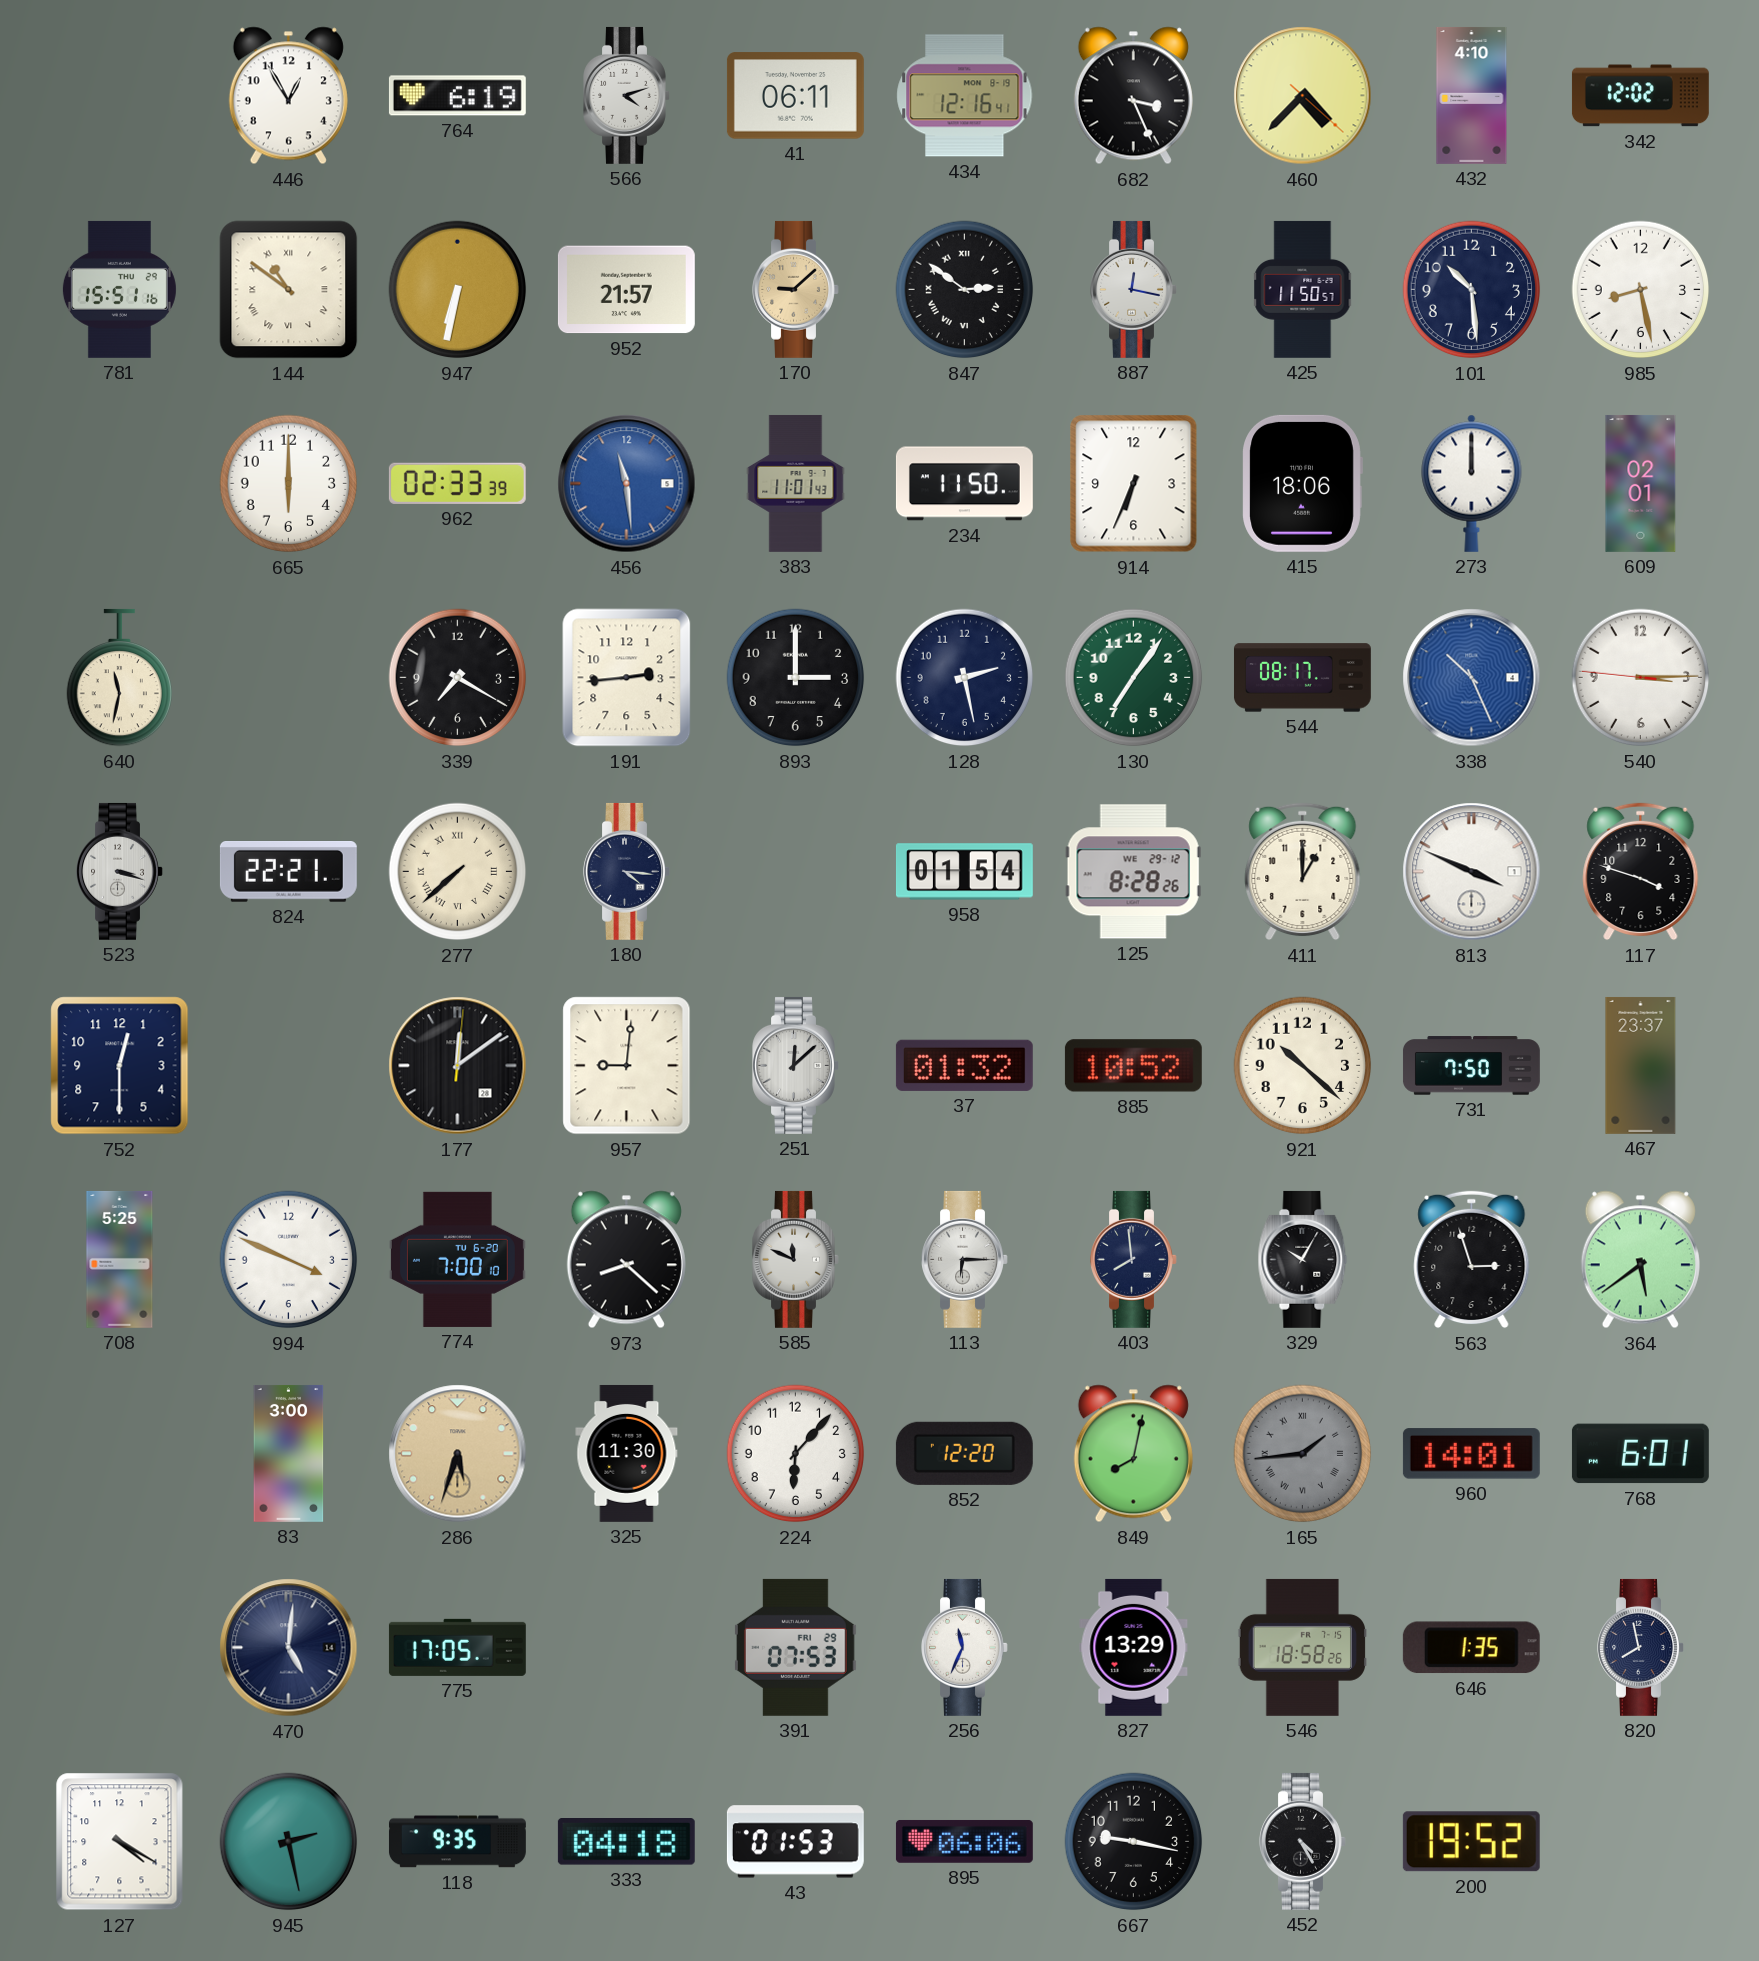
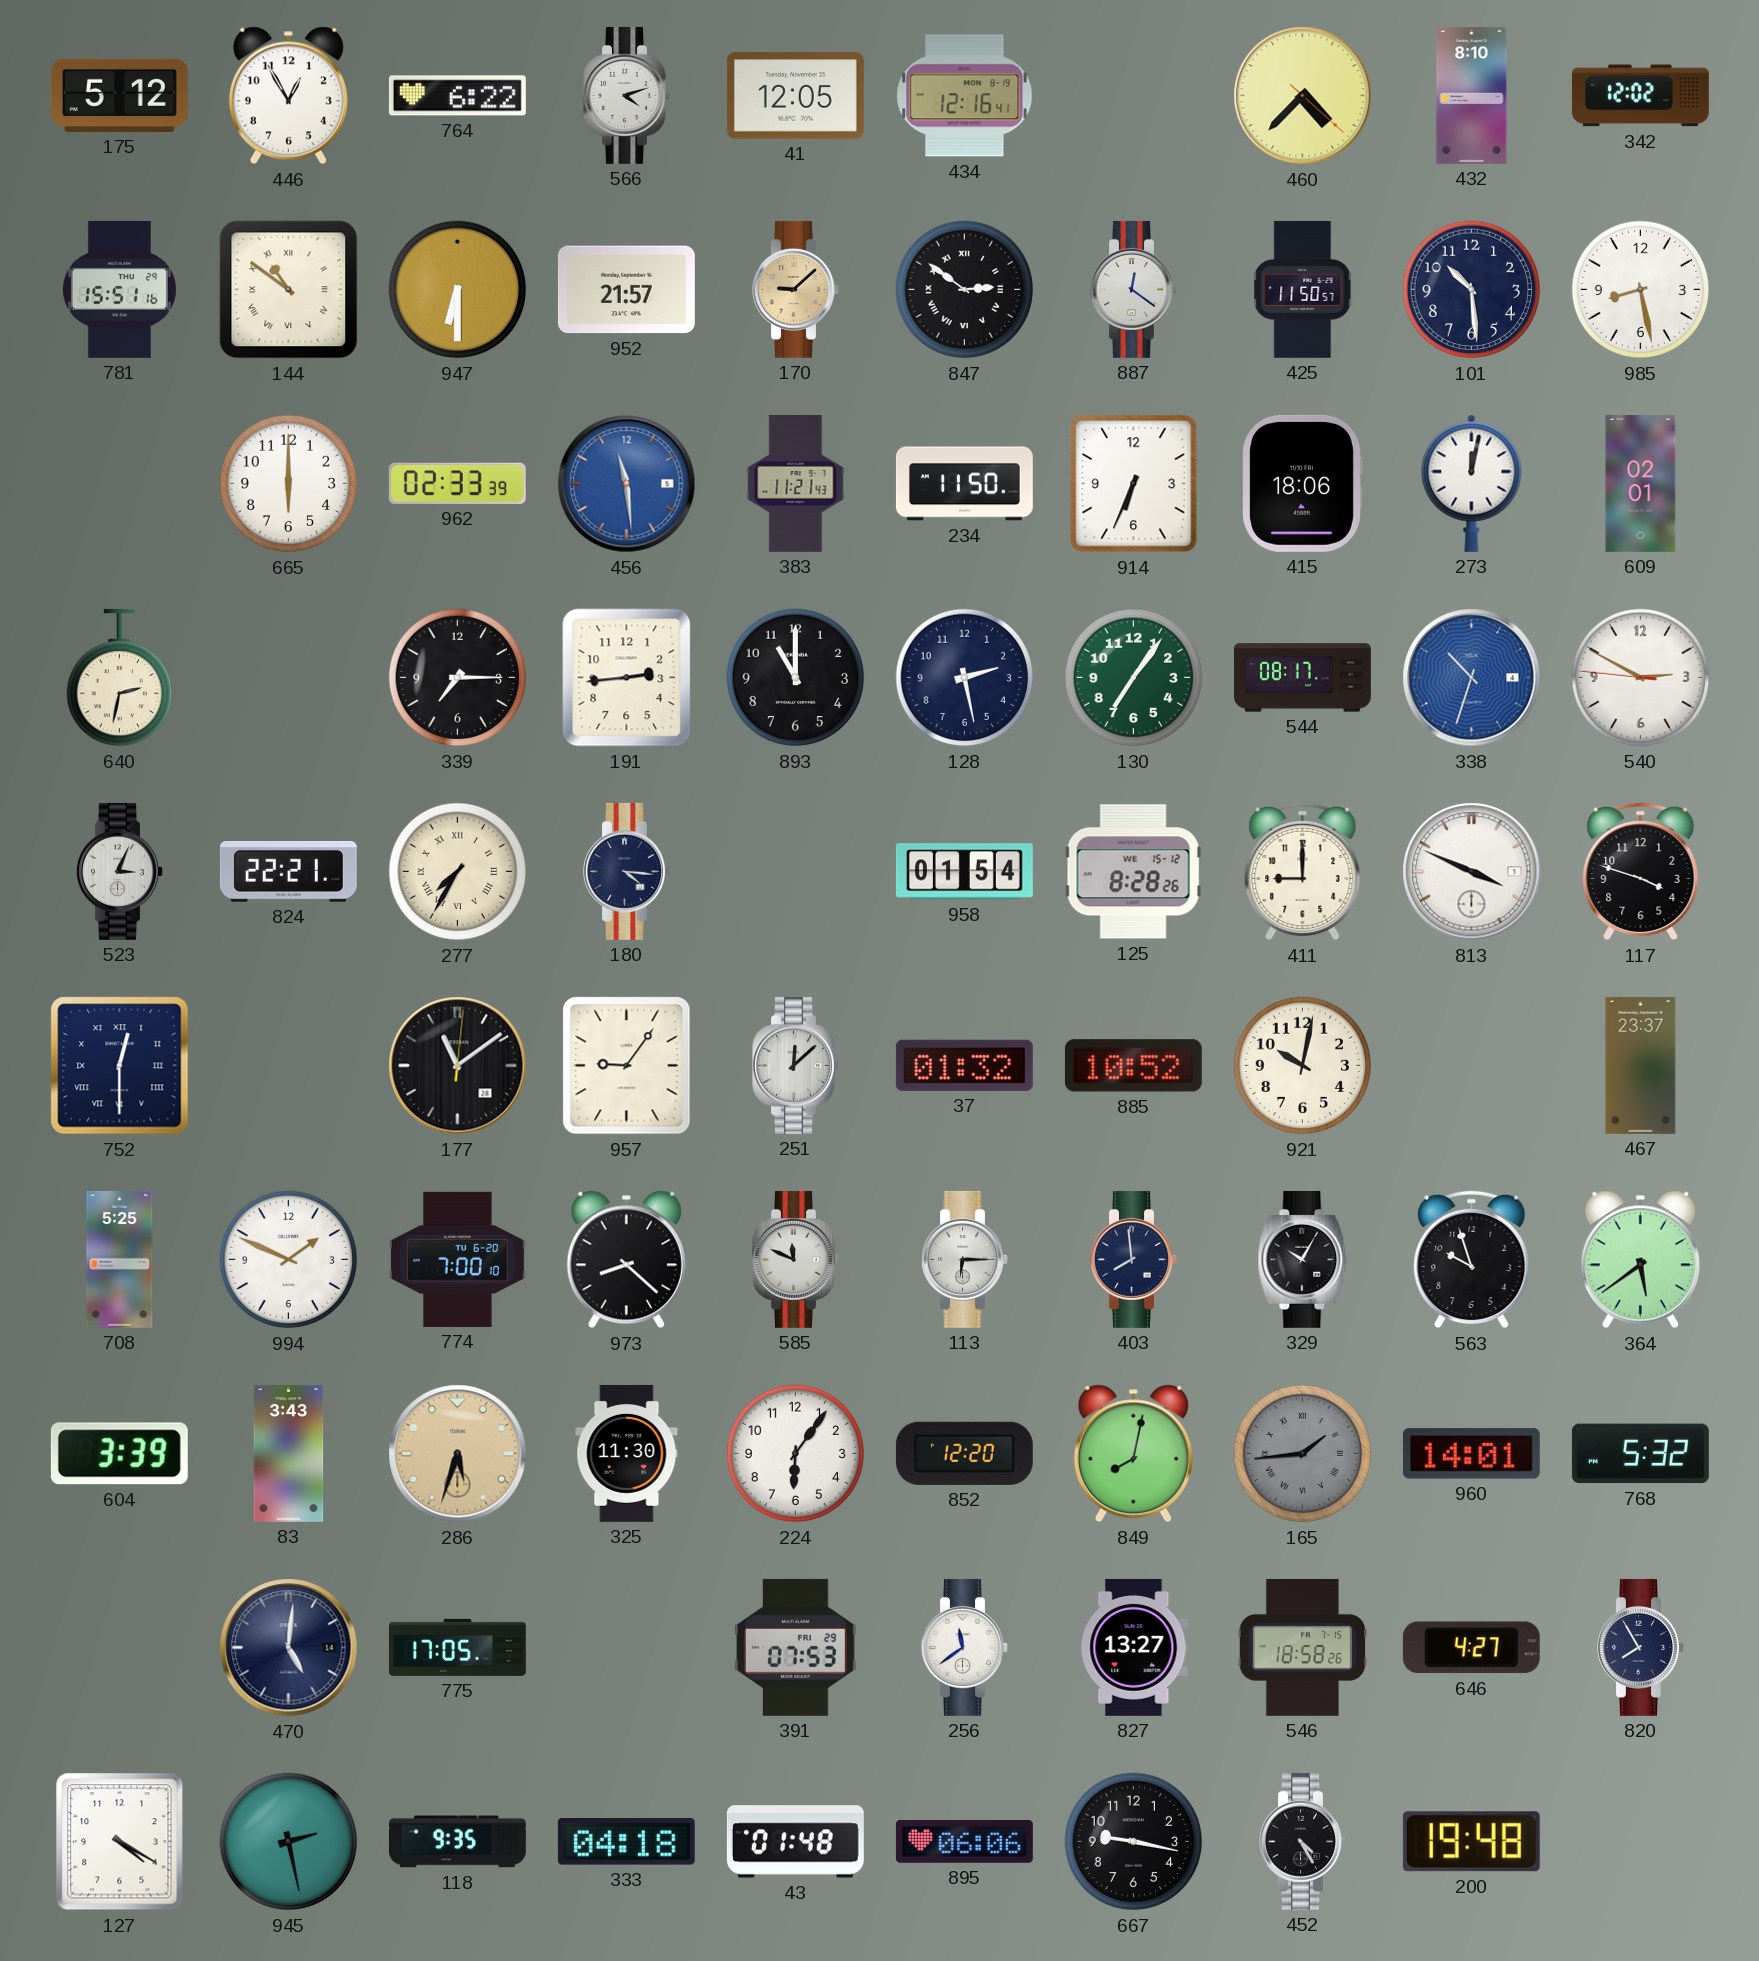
175: none -> 5:12
764: 6:19 -> 6:22
41: 06:11 -> 12:05
682: 3:26 -> none
432: 4:10 -> 8:10
947: 6:32 -> 6:30
887: 12:17 -> 12:21
383: 11:01 -> 11:21
273: 12:00 -> 12:02
640: 11:32 -> 2:32
339: 7:20 -> 7:15
893: 3:00 -> 11:00
338: 10:26 -> 10:33
540: 3:14 -> 2:49
523: 3:18 -> 3:04
277: 7:38 -> 7:35
125 date: WE 29-12 -> WE 15-12
411: 1:00 -> 9:00
752 numerals: Arabic -> Roman
177: 12:09 -> 11:09
957: 9:01 -> 9:06
921: 10:22 -> 10:02
731: 7:50 -> none
994: 3:49 -> 1:49
563: 2:57 -> 9:57
604: none -> 3:39
83: 3:00 -> 3:43
224: 6:07 -> 6:06
768: 6:01 -> 5:32
256: 11:34 -> 11:39
827: 13:29 -> 13:27
646: 1:35 -> 4:27
820: 7:58 -> 7:55
43: 01:53 -> 01:48
200: 19:52 -> 19:48
